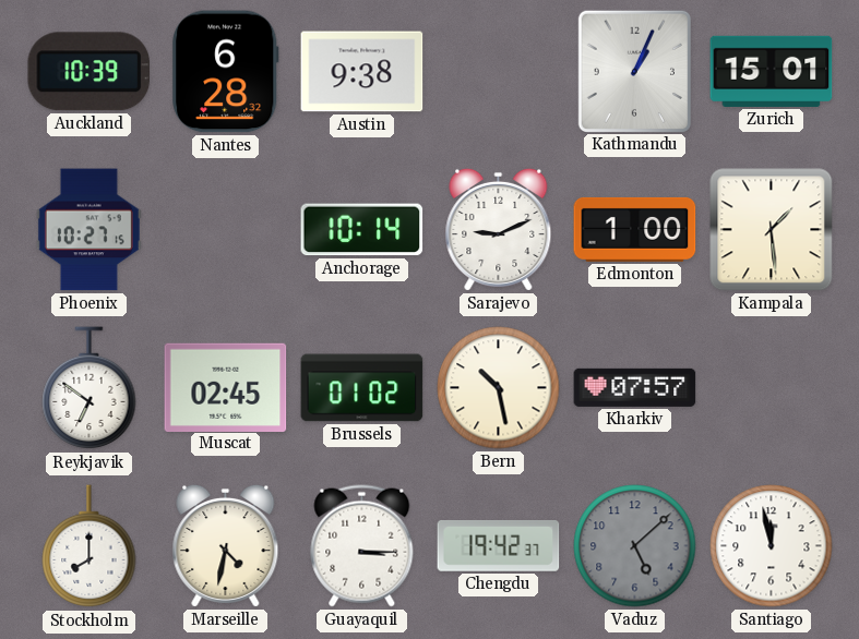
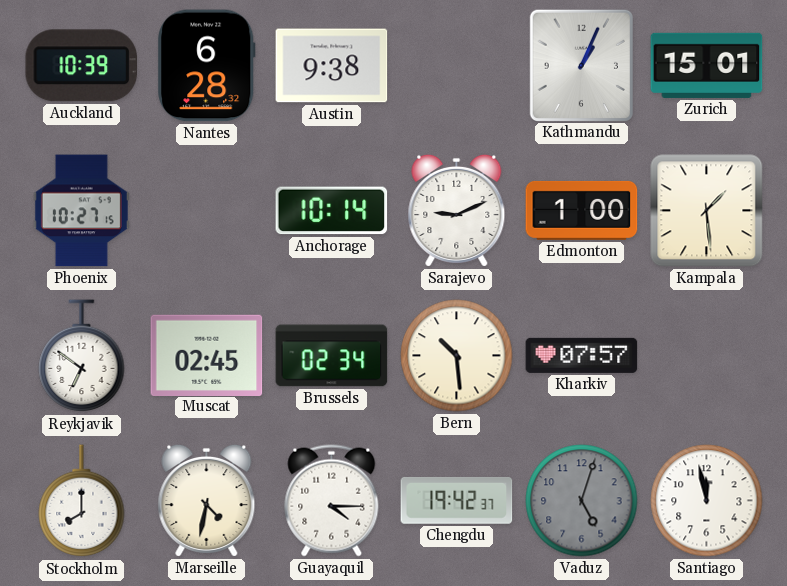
Brussels: 01:02 -> 02:34
Bern: 10:28 -> 10:29
Guayaquil: 3:15 -> 4:15
Vaduz: 5:08 -> 5:03
